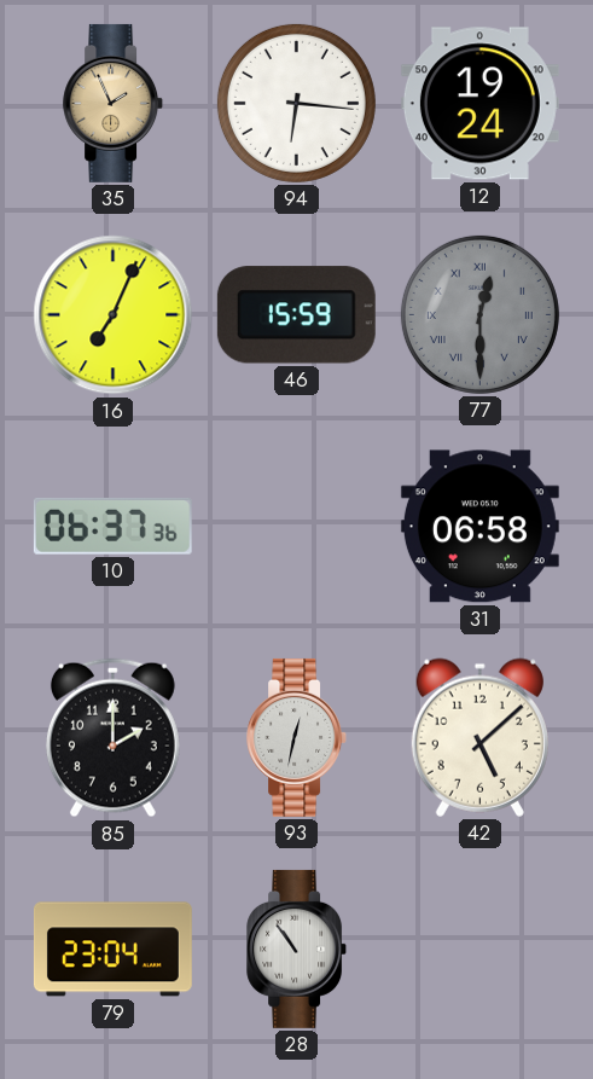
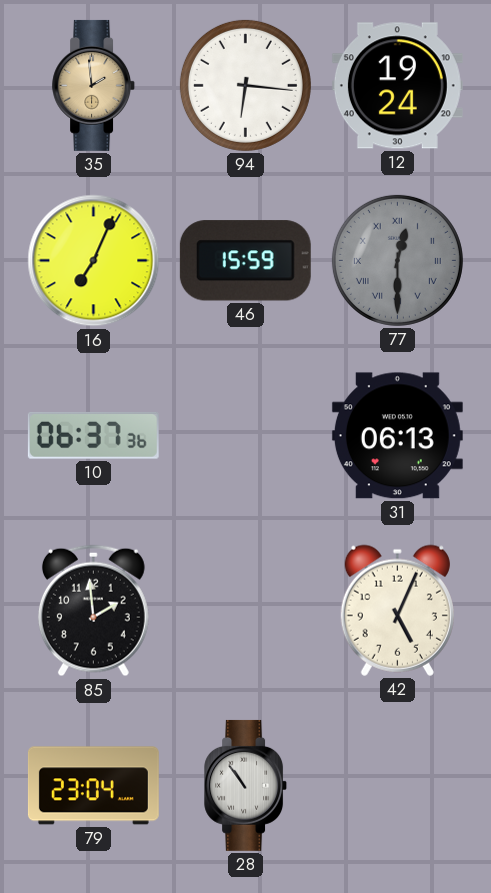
35: 1:56 -> 1:59
31: 06:58 -> 06:13
85: 2:00 -> 1:59
93: 12:32 -> none
42: 5:08 -> 5:04
